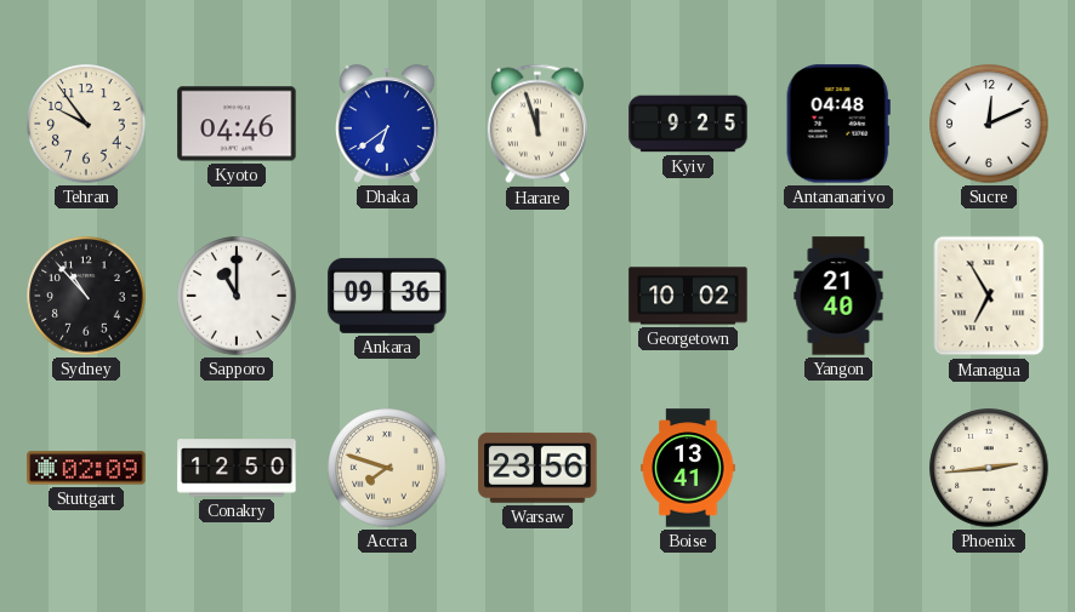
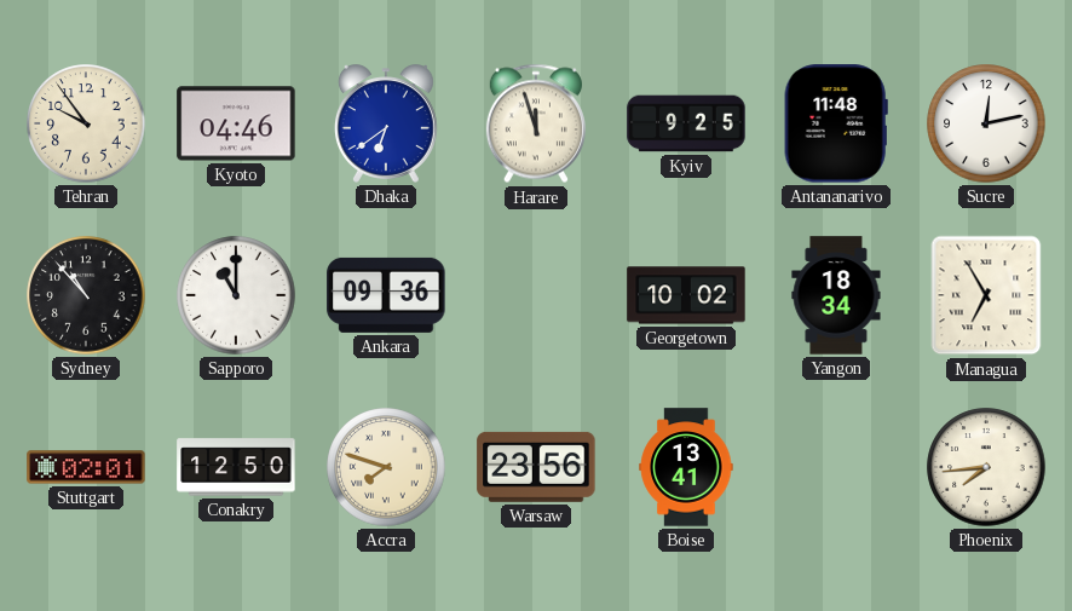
Antananarivo: 04:48 -> 11:48
Sucre: 12:11 -> 12:13
Yangon: 21:40 -> 18:34
Stuttgart: 02:09 -> 02:01
Phoenix: 2:44 -> 7:44
